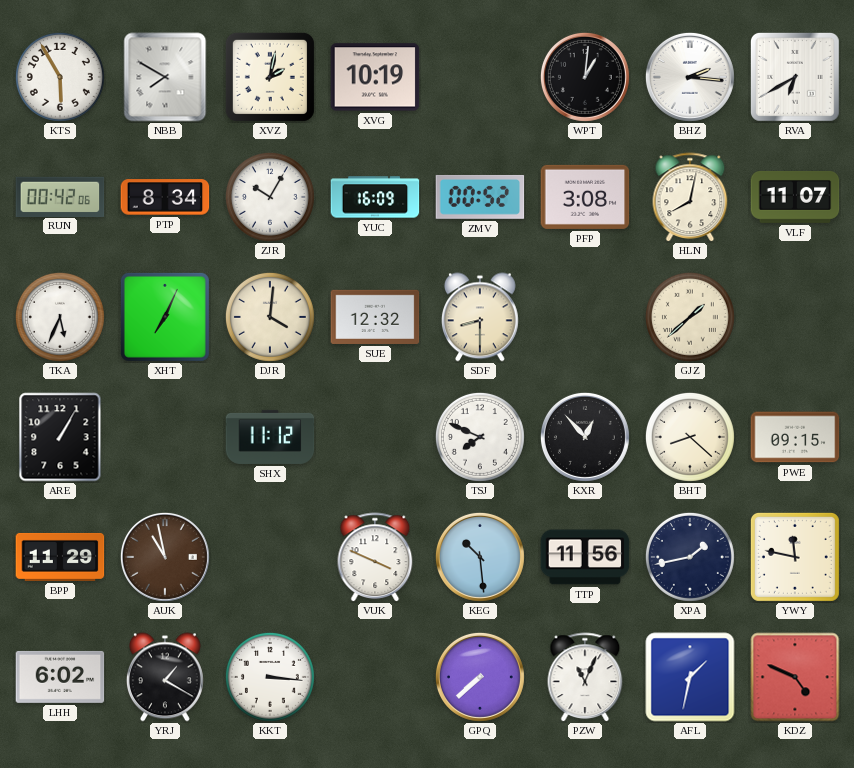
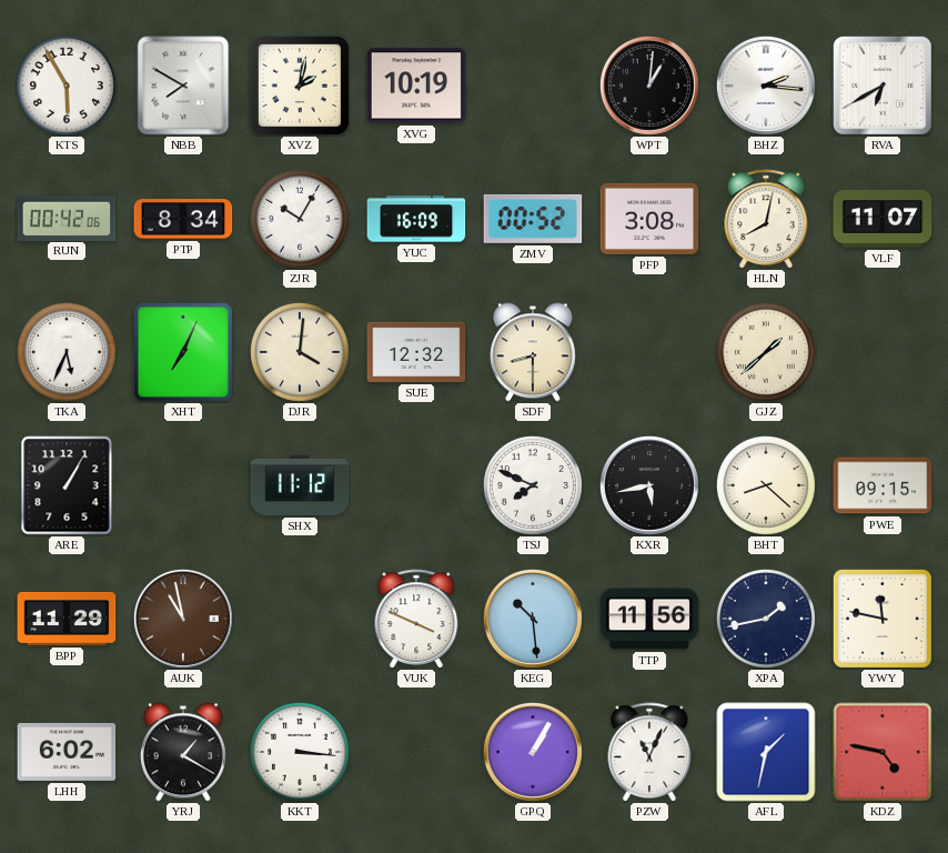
KXR: 12:53 -> 5:43
GPQ: 7:38 -> 1:05
KDZ: 4:49 -> 4:47
